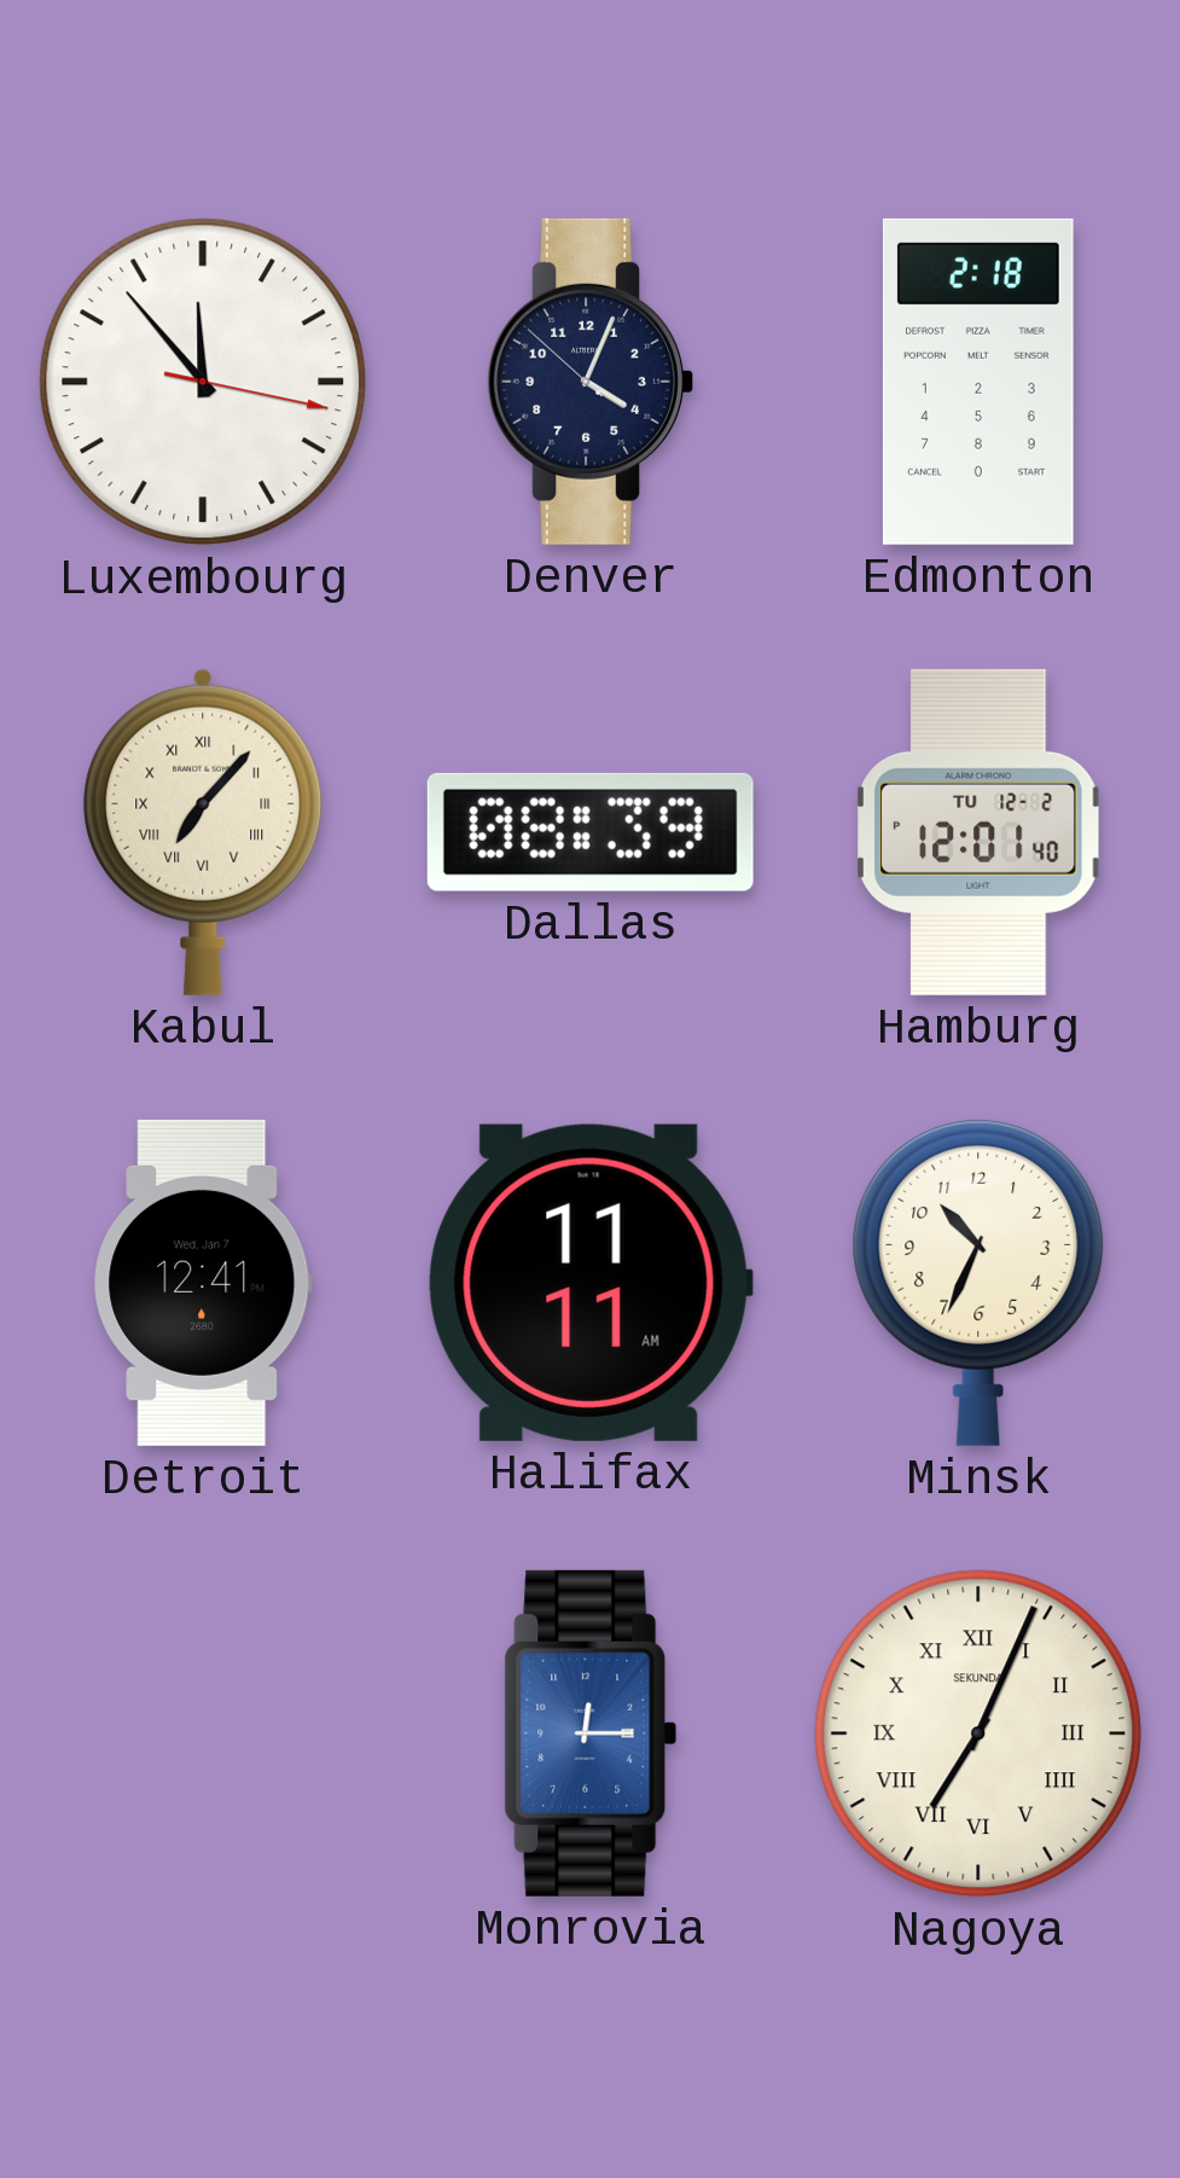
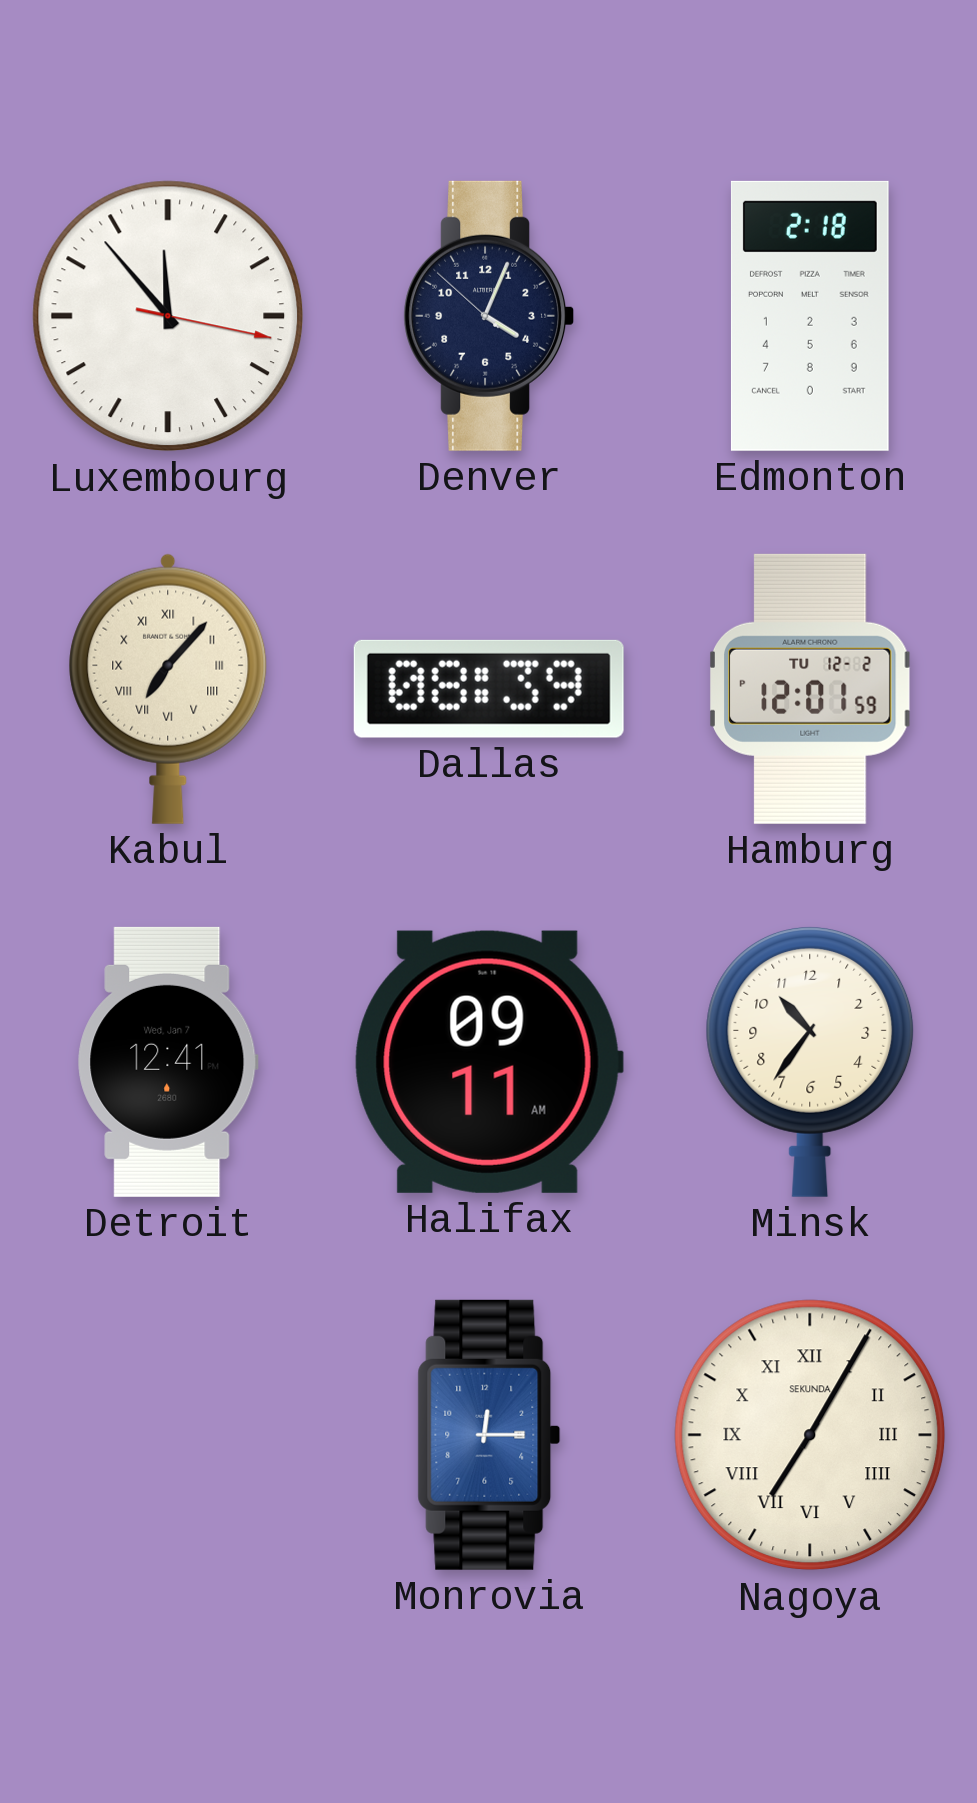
Hamburg: 12:01:40 PM -> 12:01:59 PM
Halifax: 11:11 -> 09:11
Minsk: 10:34 -> 10:36
Nagoya: 7:04 -> 7:05
